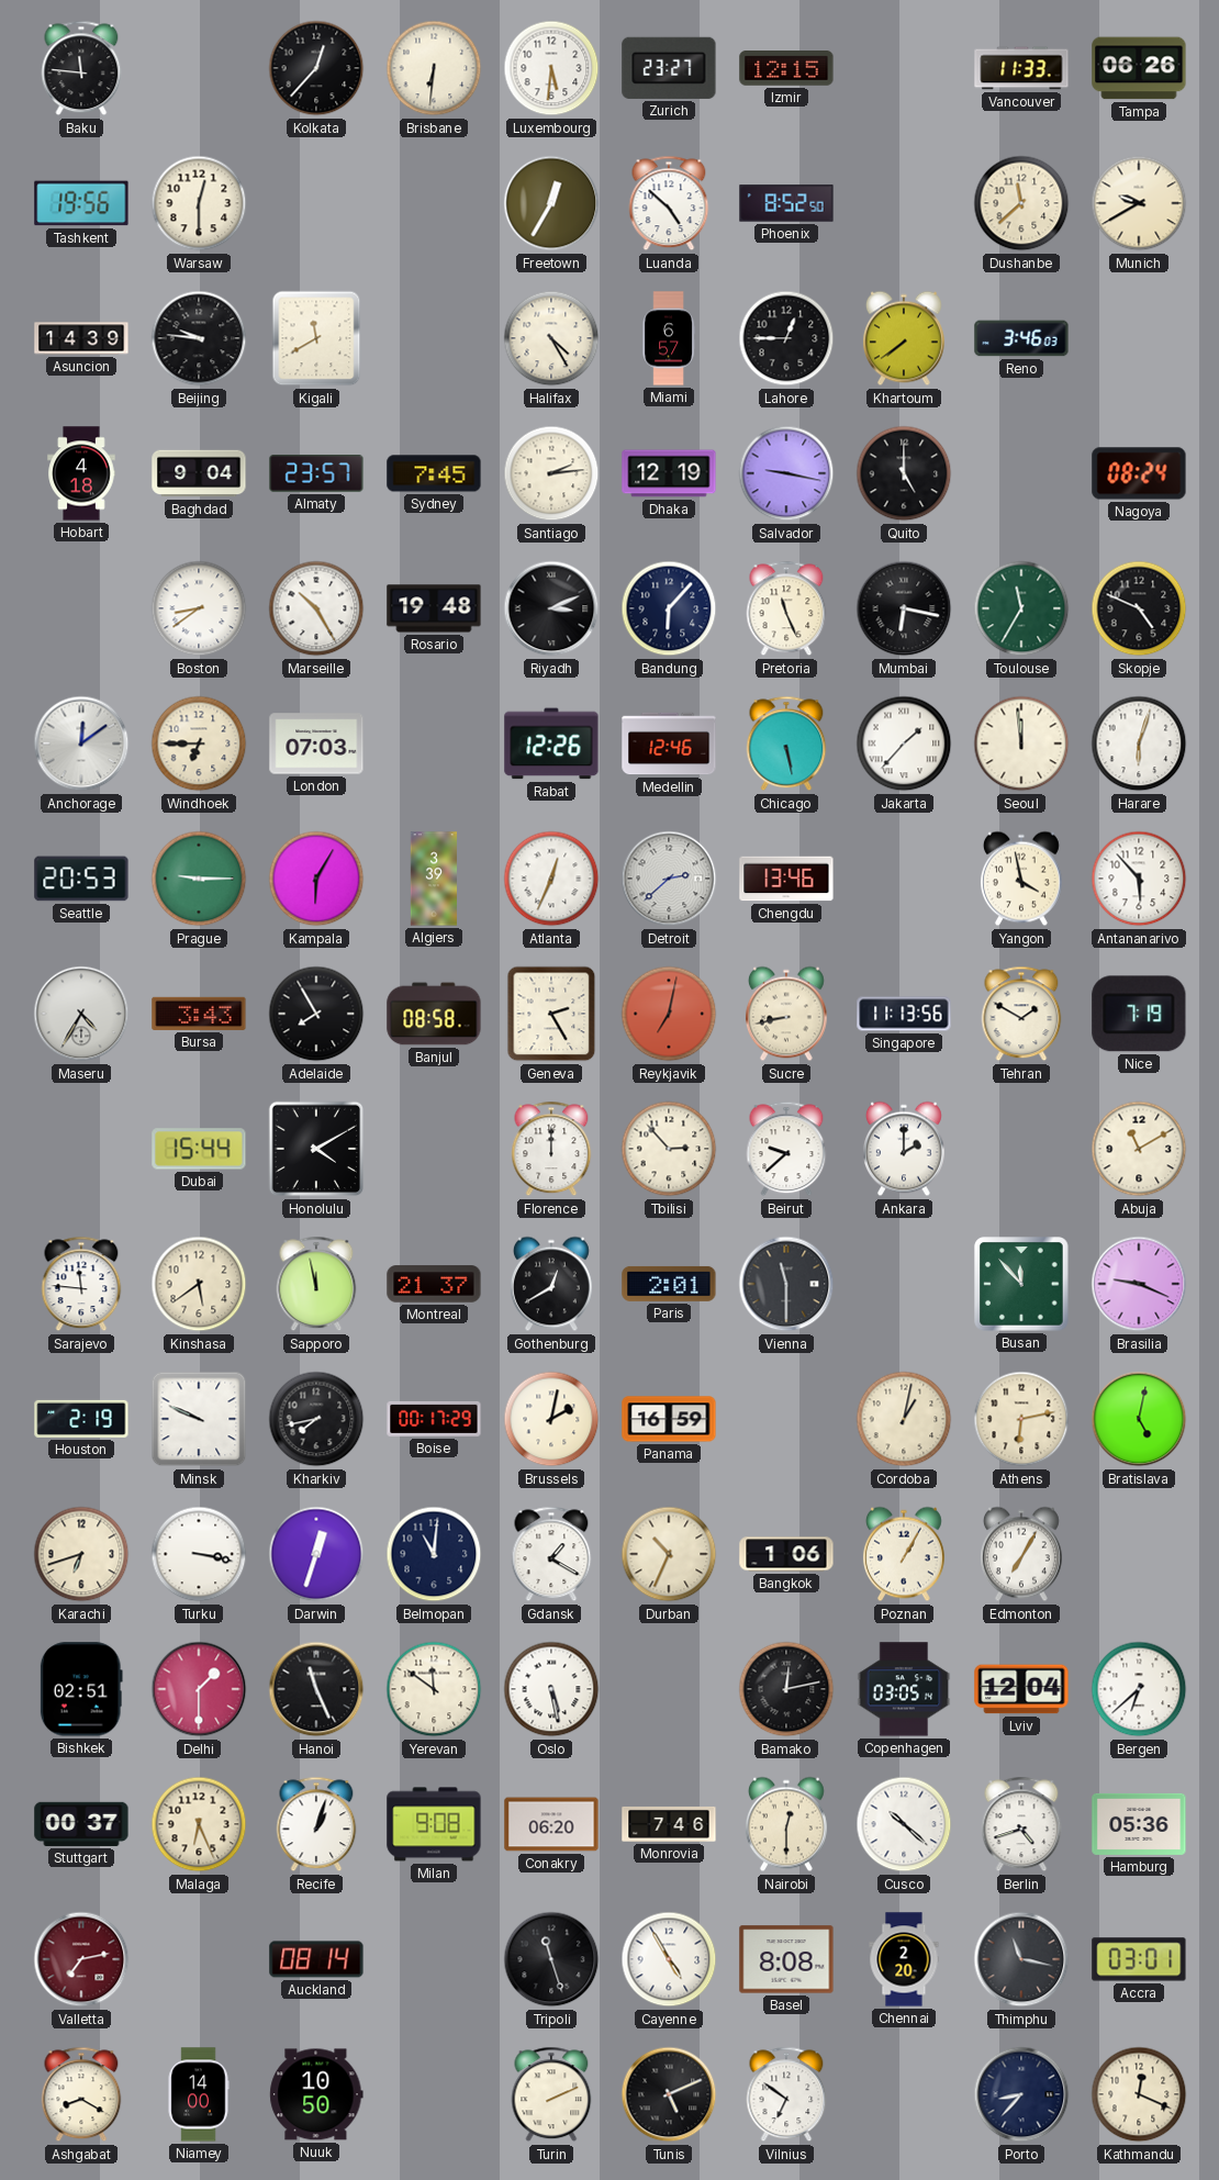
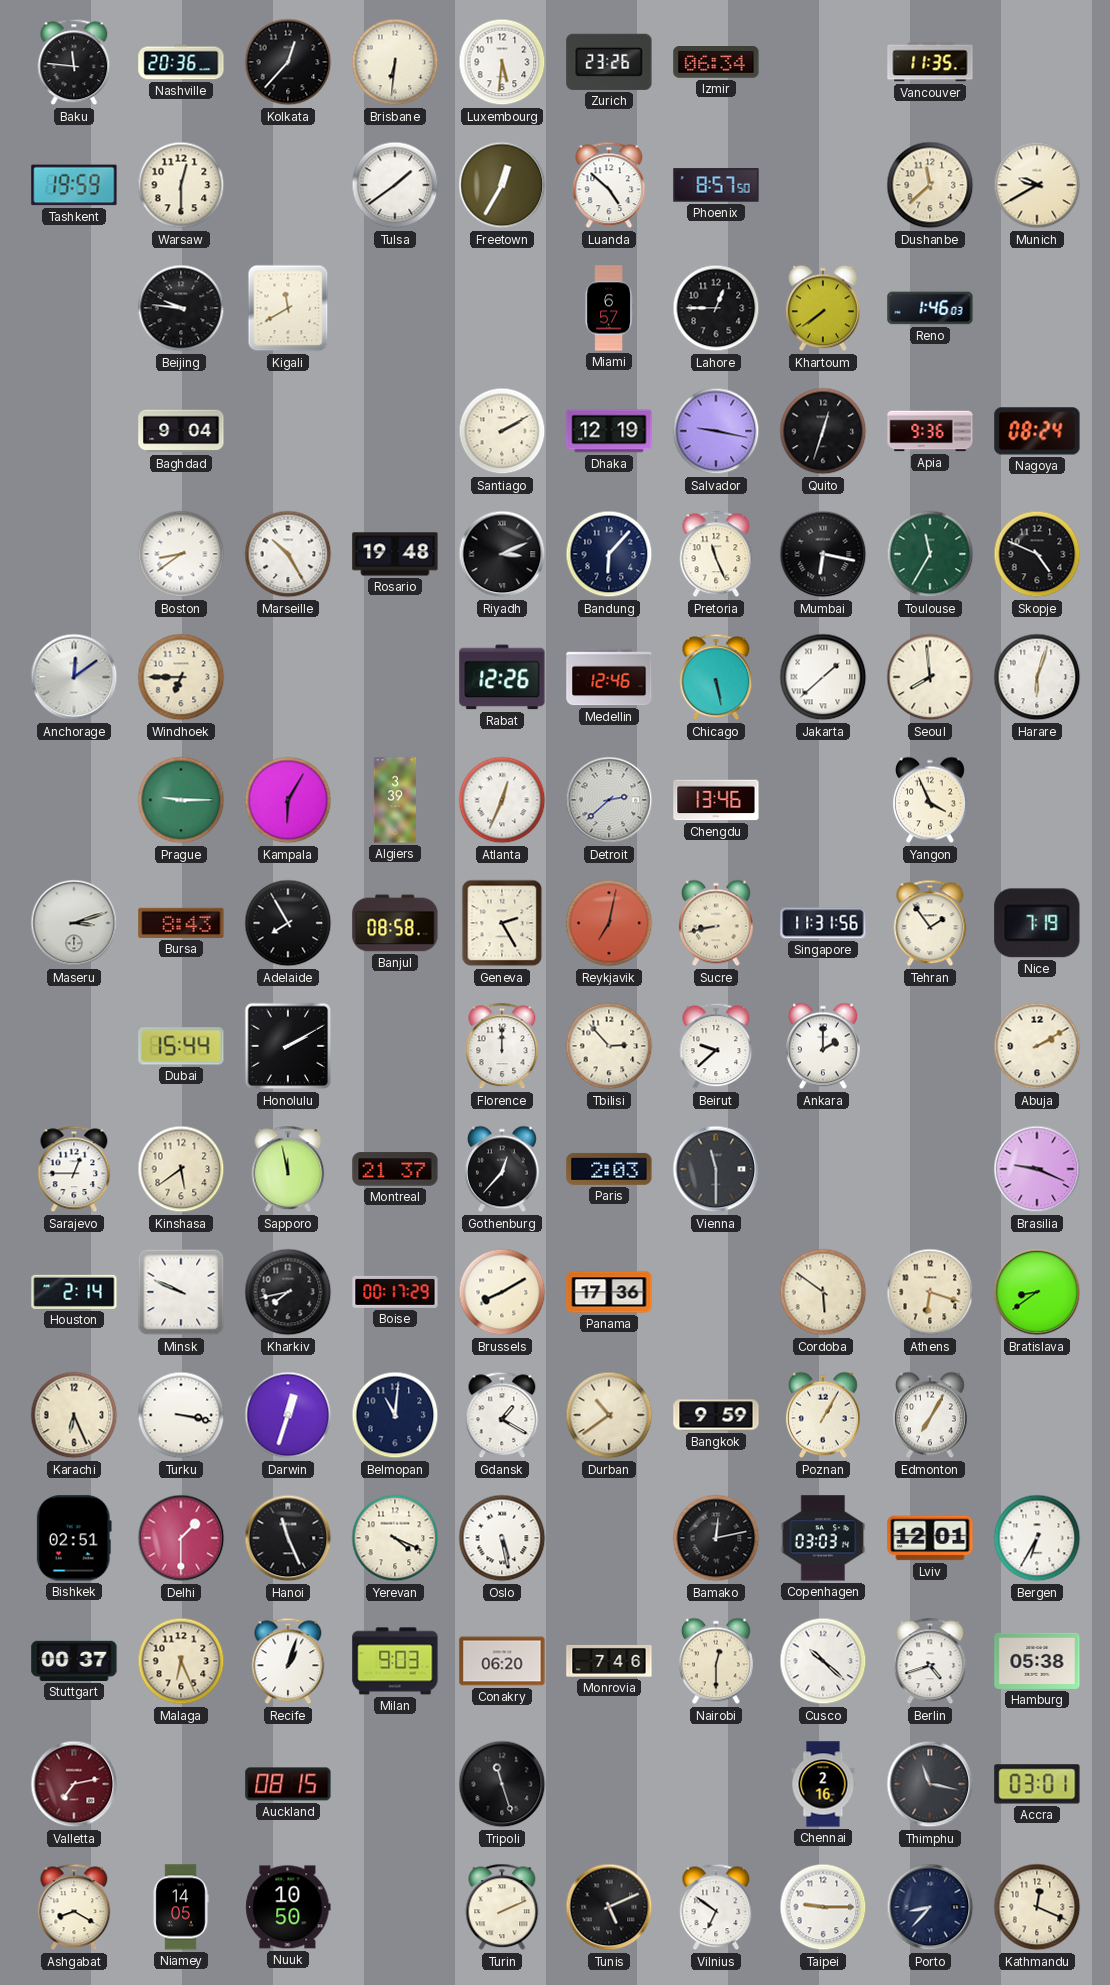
Nashville: none -> 20:36
Zurich: 23:27 -> 23:26
Izmir: 12:15 -> 06:34
Vancouver: 11:33 -> 11:35
Tampa: 06:26 -> none
Tashkent: 19:56 -> 19:59
Tulsa: none -> 1:39
Phoenix: 8:52 -> 8:57
Asuncion: 14:39 -> none
Halifax: 4:25 -> none
Reno: 3:46 -> 1:46
Hobart: 4:18 -> none
Almaty: 23:57 -> none
Sydney: 7:45 -> none
Santiago: 2:14 -> 2:10
Quito: 5:00 -> 12:33
Apia: none -> 9:36
London: 07:03 -> none
Jakarta: 1:37 -> 1:38
Seoul: 11:59 -> 7:59
Seattle: 20:53 -> none
Yangon: 3:58 -> 3:56
Antananarivo: 5:53 -> none
Maseru: 4:35 -> 3:12
Bursa: 3:43 -> 8:43
Singapore: 11:13 -> 11:31
Tehran: 1:50 -> 1:54
Honolulu: 4:10 -> 2:10
Abuja: 11:10 -> 2:10
Sarajevo: 11:46 -> 12:45
Gothenburg: 12:40 -> 12:37
Paris: 2:01 -> 2:03
Busan: 11:53 -> none
Houston: 2:19 -> 2:14
Brussels: 2:02 -> 8:10
Panama: 16:59 -> 17:36
Cordoba: 1:02 -> 5:51
Athens: 6:13 -> 6:18
Bratislava: 5:02 -> 8:39
Karachi: 6:42 -> 6:26
Durban: 10:34 -> 10:39
Bangkok: 1:06 -> 9:59
Yerevan: 11:51 -> 4:19
Copenhagen: 03:05 -> 03:03
Lviv: 12:04 -> 12:01
Bergen: 6:38 -> 6:35
Milan: 9:08 -> 9:03
Hamburg: 05:36 -> 05:38
Auckland: 08:14 -> 08:15
Cayenne: 4:55 -> none
Basel: 8:08 -> none
Chennai: 2:20 -> 2:16
Niamey: 14:00 -> 14:05
Taipei: none -> 9:15
